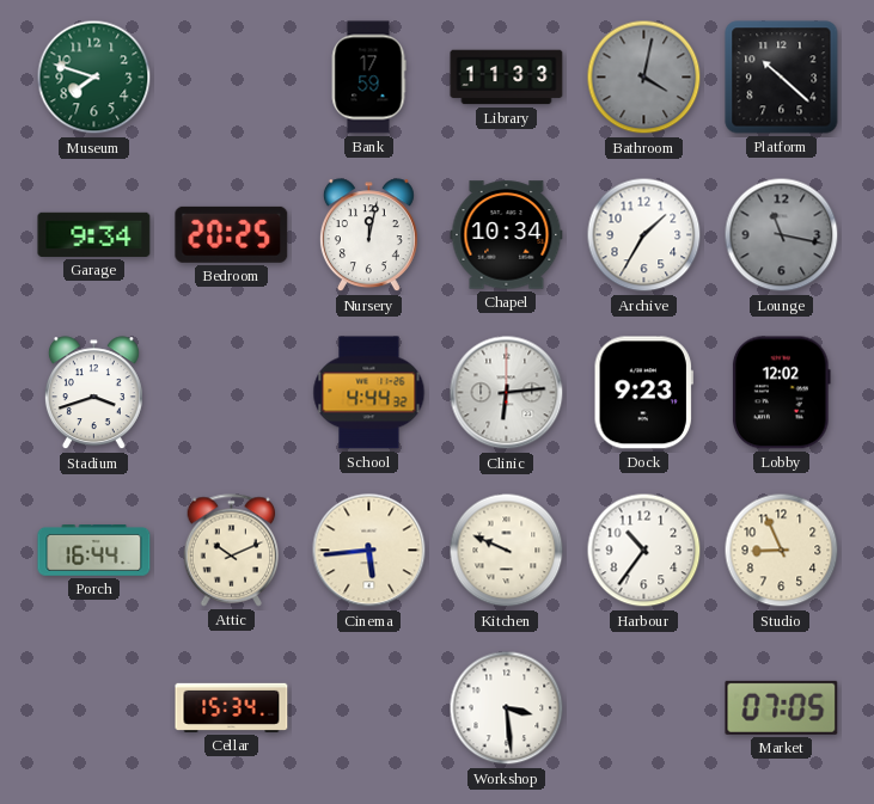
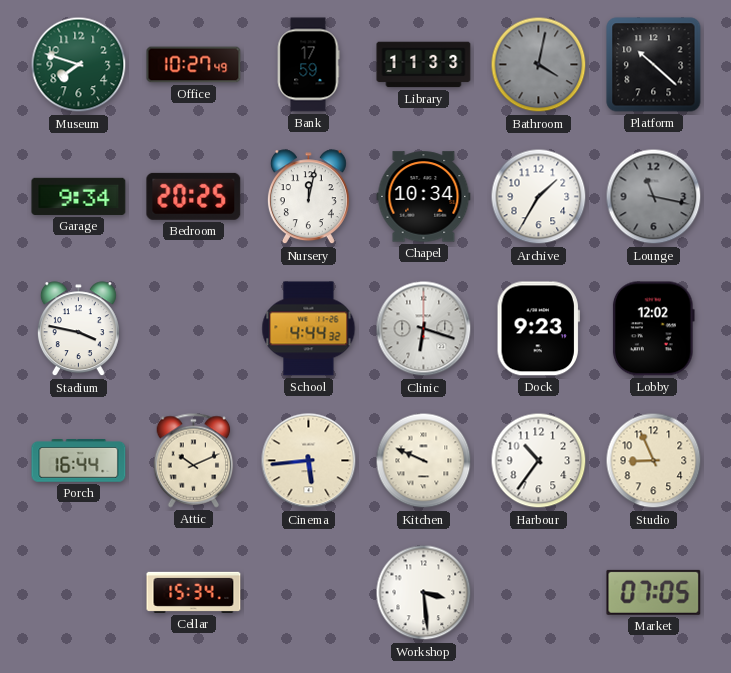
Office: none -> 10:27
Stadium: 3:42 -> 3:47
Clinic: 6:14 -> 6:18
